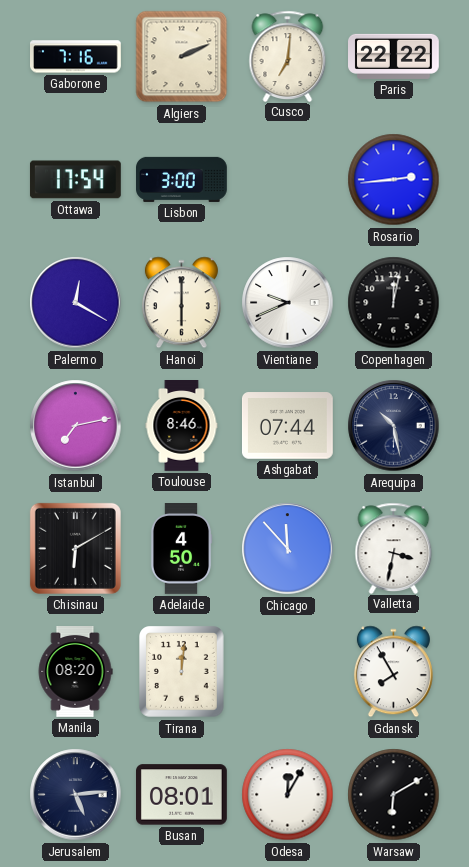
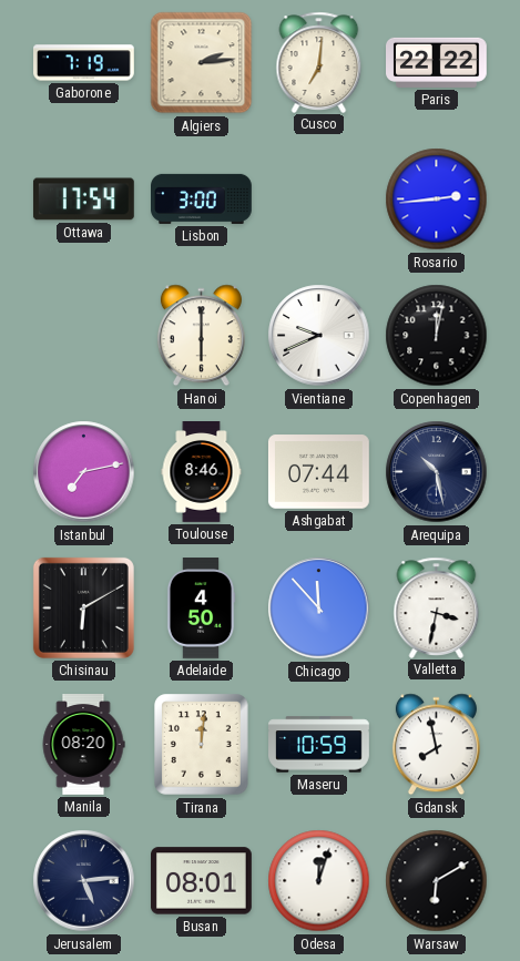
Gaborone: 7:16 -> 7:19
Algiers: 2:11 -> 2:14
Palermo: 12:20 -> none
Maseru: none -> 10:59
Gdansk: 7:55 -> 7:58
Odesa: 12:05 -> 12:03
